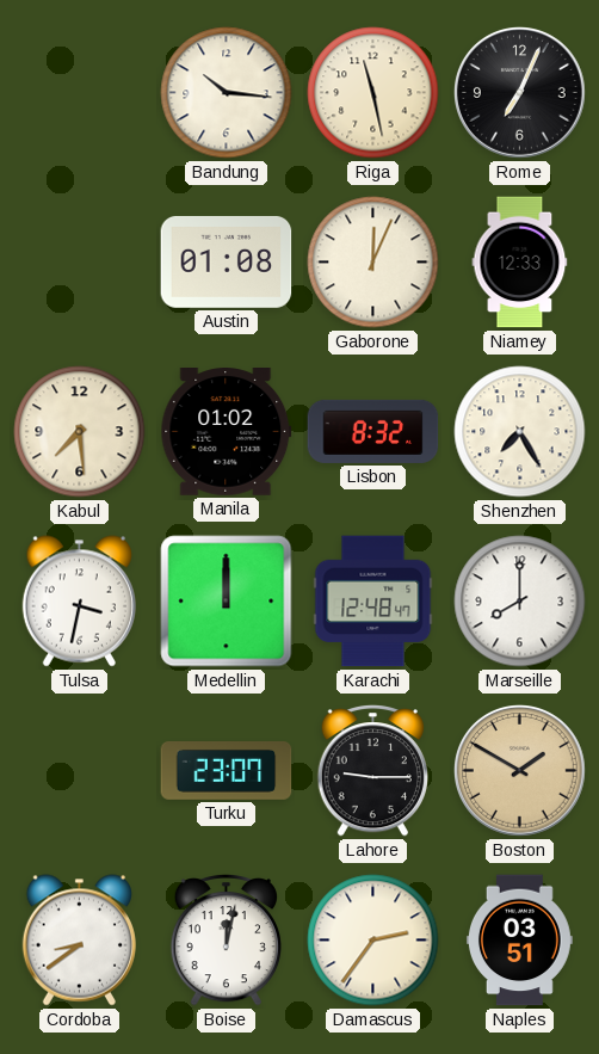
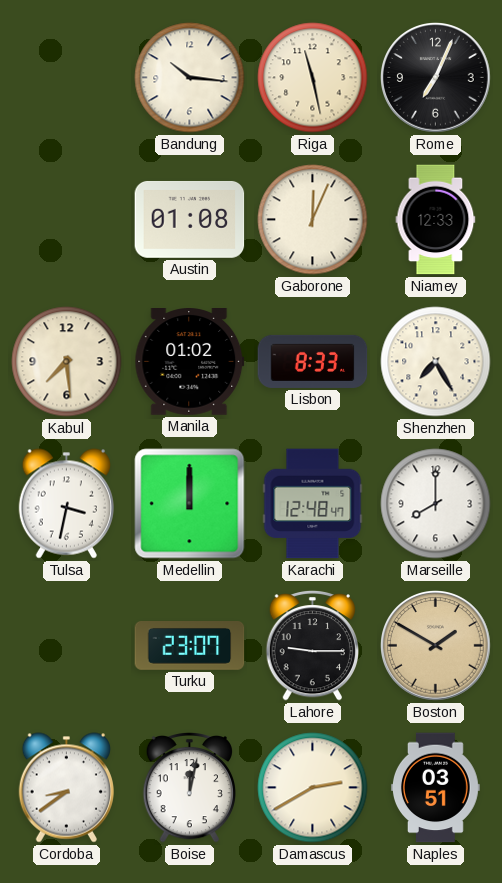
Lisbon: 8:32 -> 8:33
Damascus: 2:36 -> 2:40
